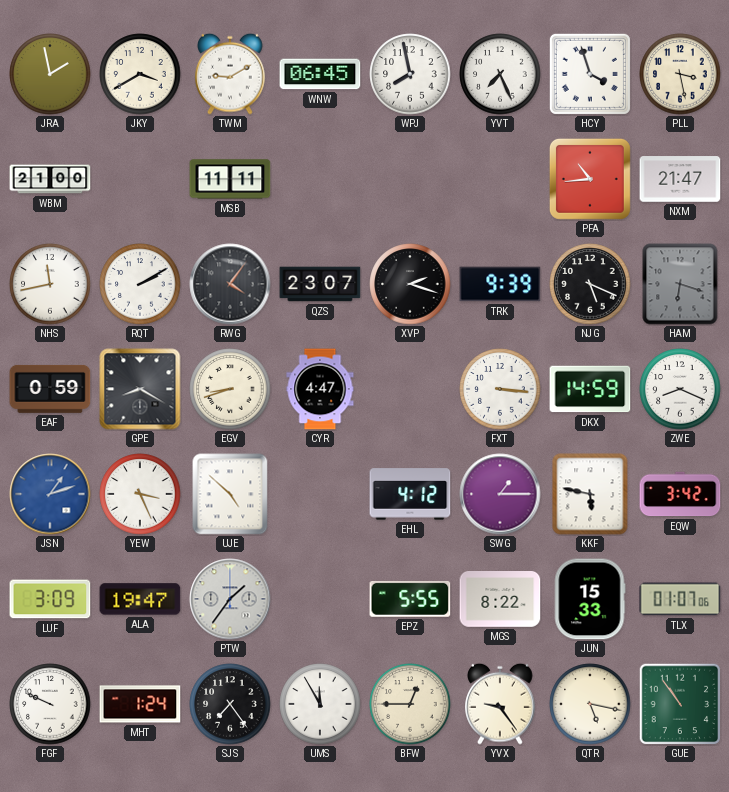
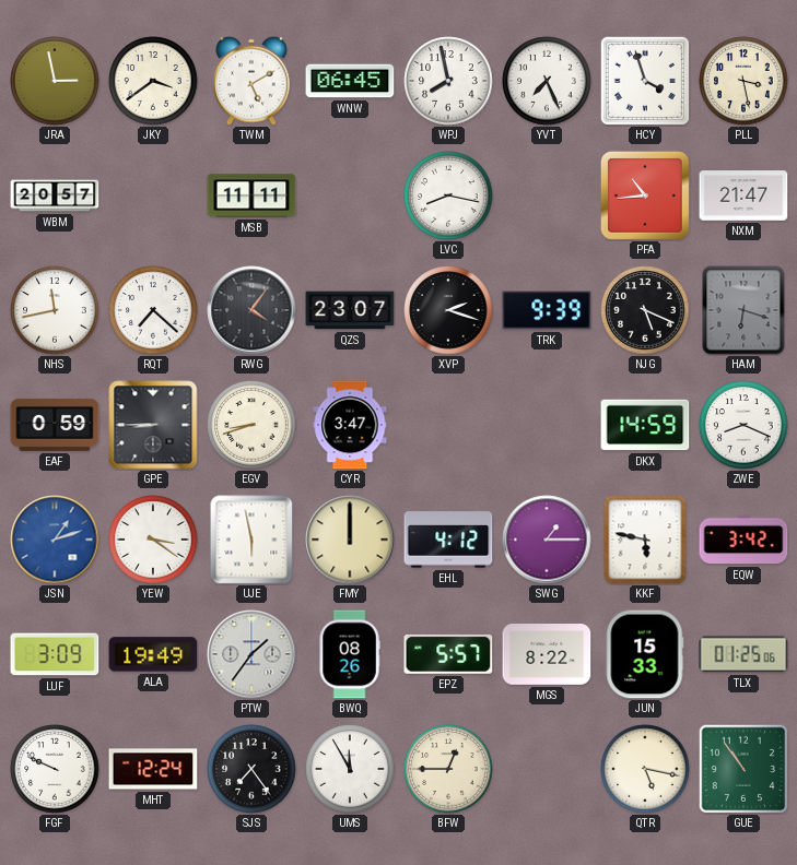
JRA: 1:58 -> 2:58
JKY: 3:40 -> 3:39
TWM: 9:10 -> 5:10
WBM: 21:00 -> 20:57
LVC: none -> 8:17
RQT: 2:10 -> 7:22
GPE: 8:20 -> 8:45
CYR: 4:47 -> 3:47
FXT: 3:16 -> none
YEW: 3:26 -> 3:21
UJE: 4:52 -> 5:58
FMY: none -> 12:00
ALA: 19:47 -> 19:49
BWQ: none -> 08:26
EPZ: 5:55 -> 5:57
TLX: 01:07 -> 01:25
MHT: 1:24 -> 12:24
YVX: 9:24 -> none
